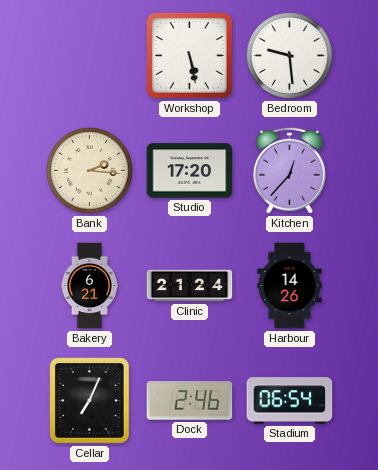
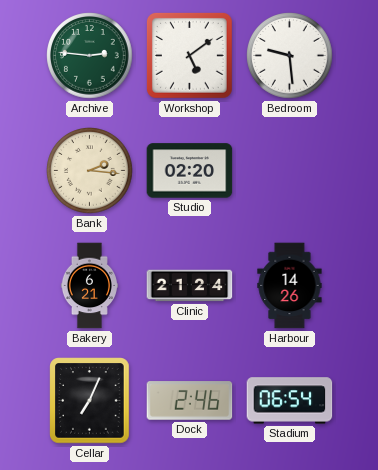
Archive: none -> 2:46
Workshop: 5:28 -> 5:09
Studio: 17:20 -> 02:20
Kitchen: 12:37 -> none
